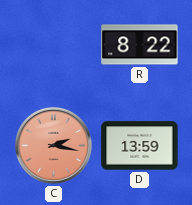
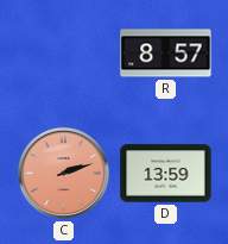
R: 8:22 -> 8:57
C: 2:17 -> 2:12
